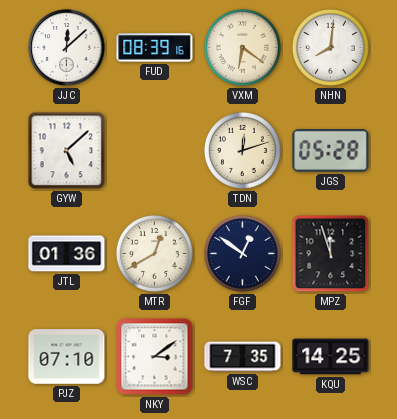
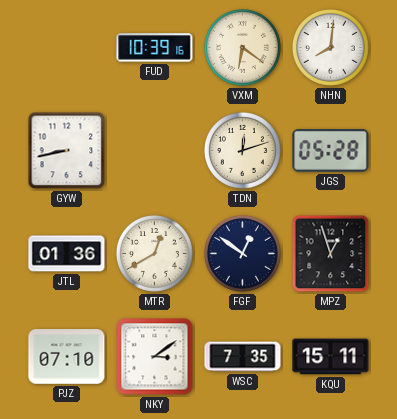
JJC: 12:08 -> none
FUD: 08:39 -> 10:39
GYW: 5:08 -> 8:43
MPZ: 11:57 -> 12:57
KQU: 14:25 -> 15:11
